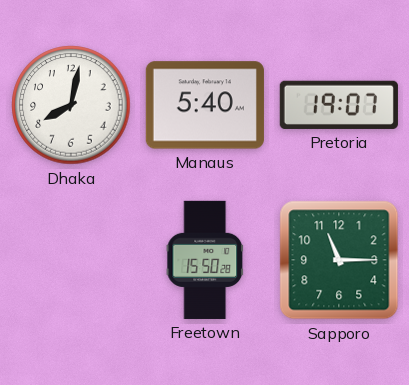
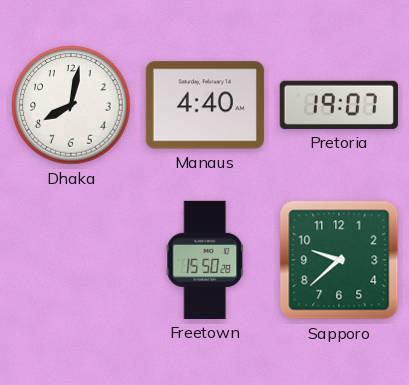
Manaus: 5:40 -> 4:40
Sapporo: 11:15 -> 9:38
